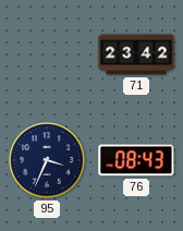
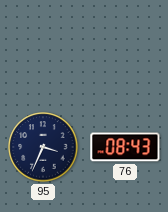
71: 23:42 -> none
